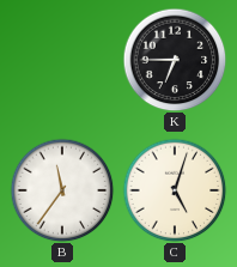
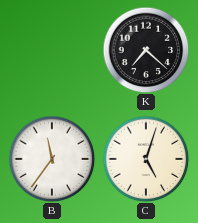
K: 6:45 -> 7:22
